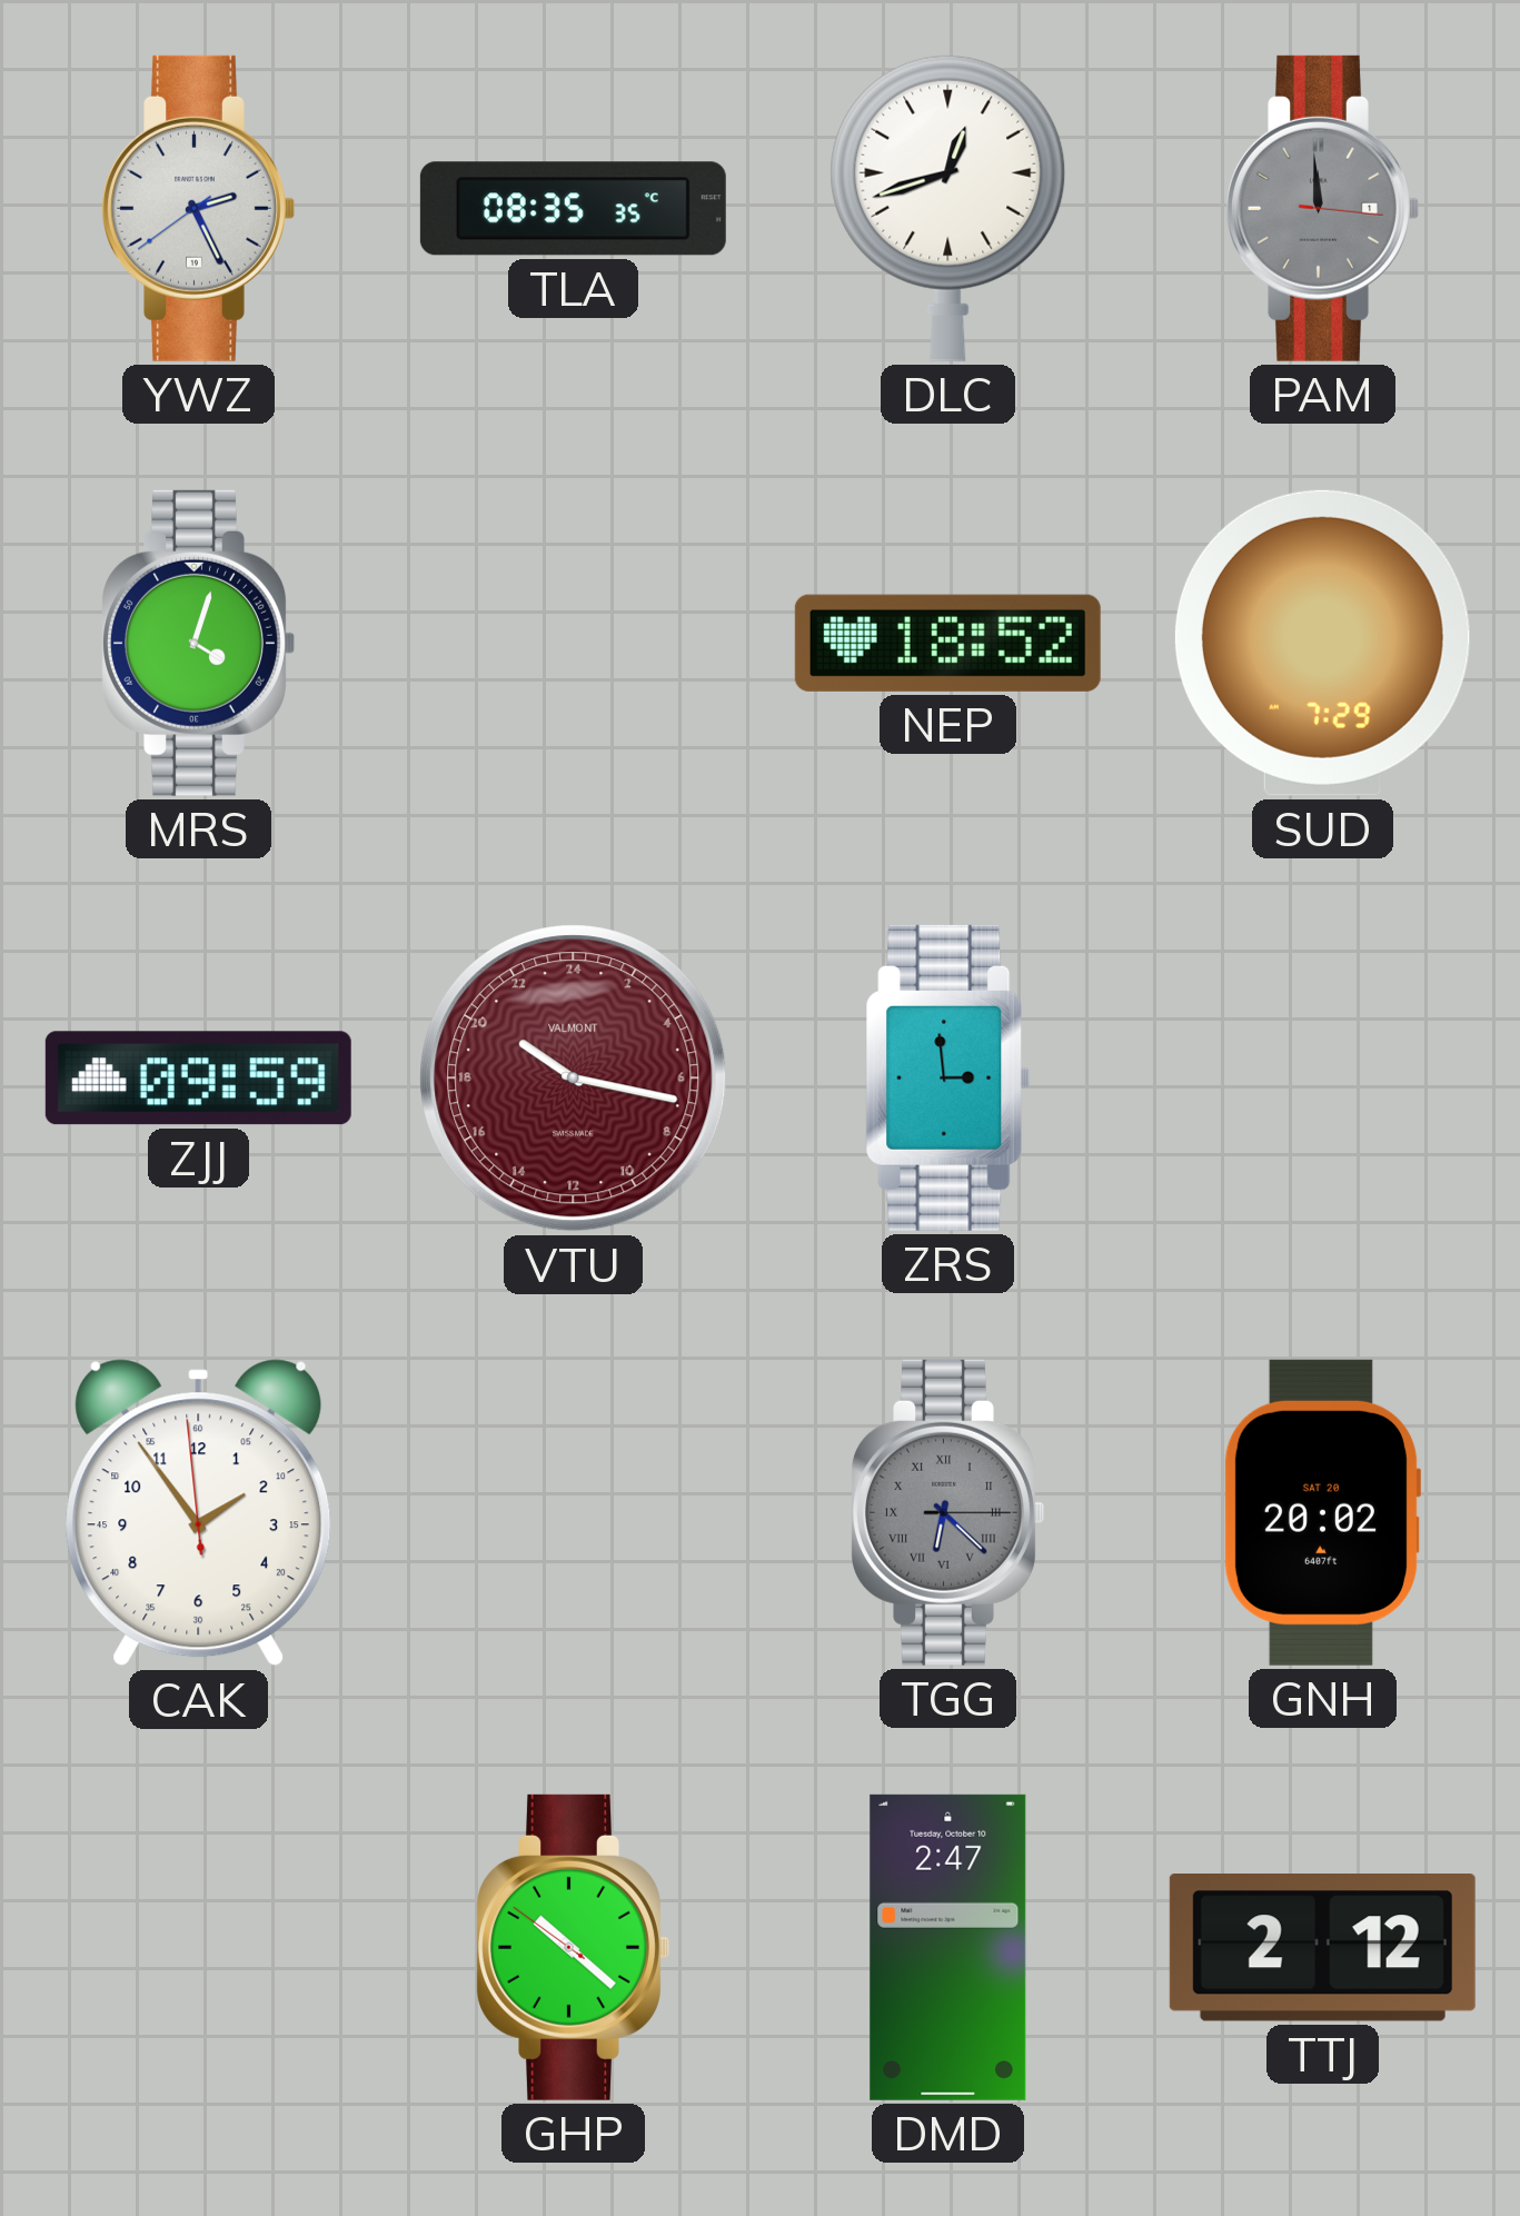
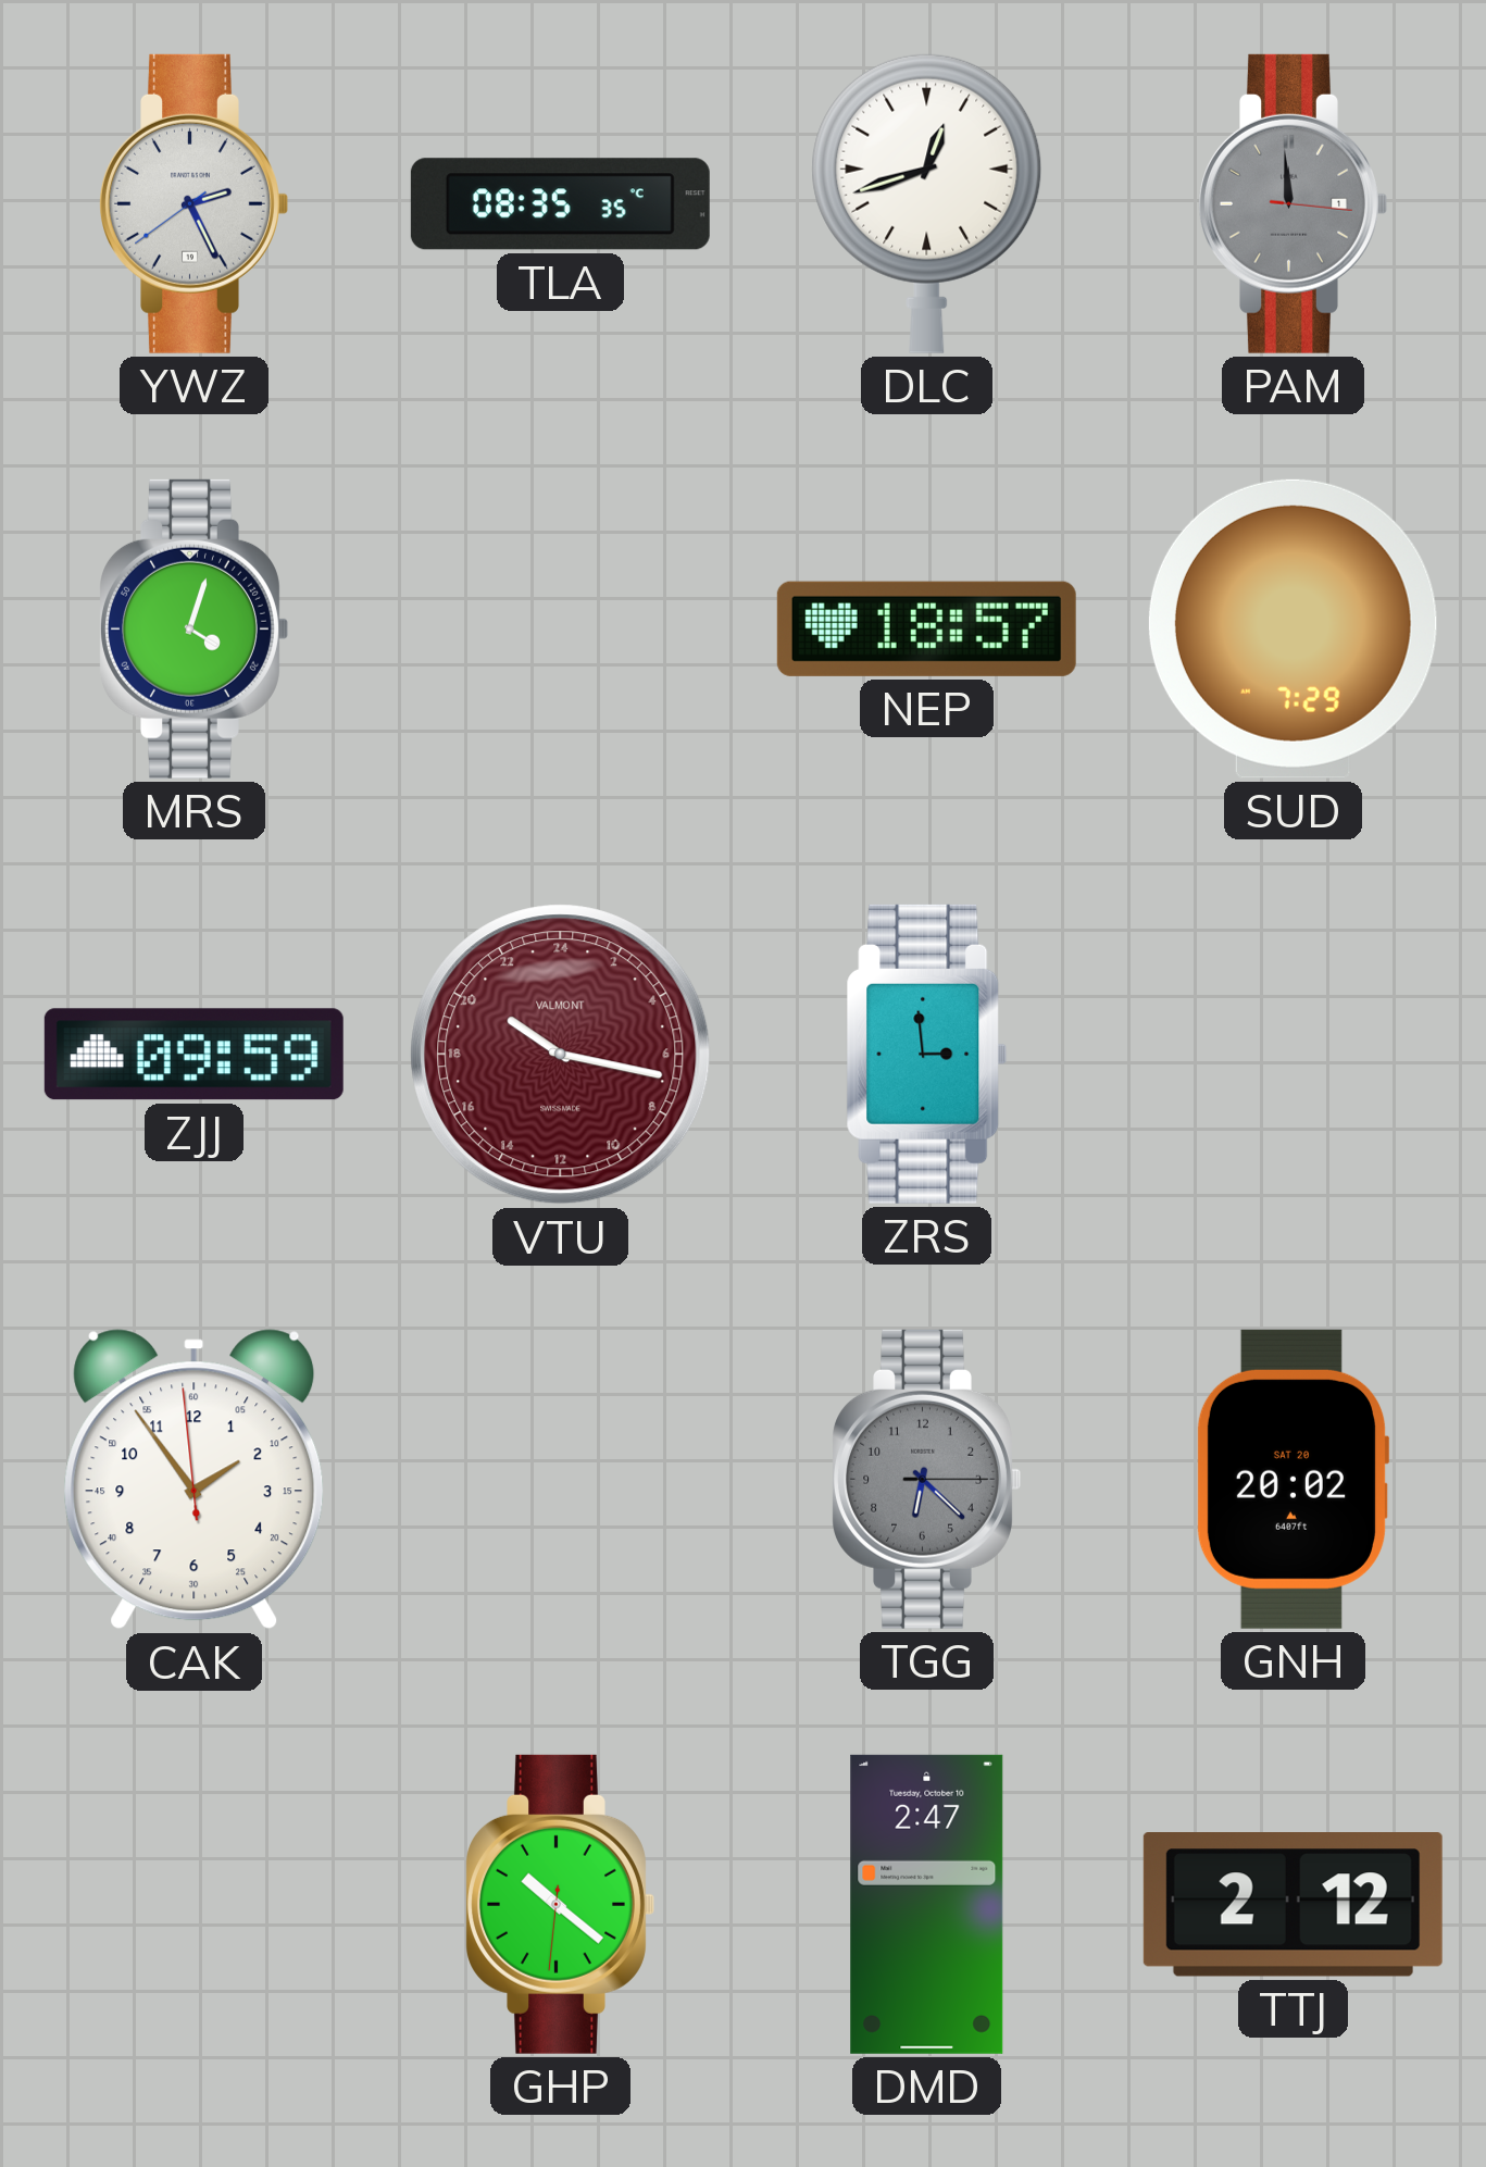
NEP: 18:52 -> 18:57
TGG numerals: Roman -> Arabic
GHP: 10:21:51 -> 10:21:31
